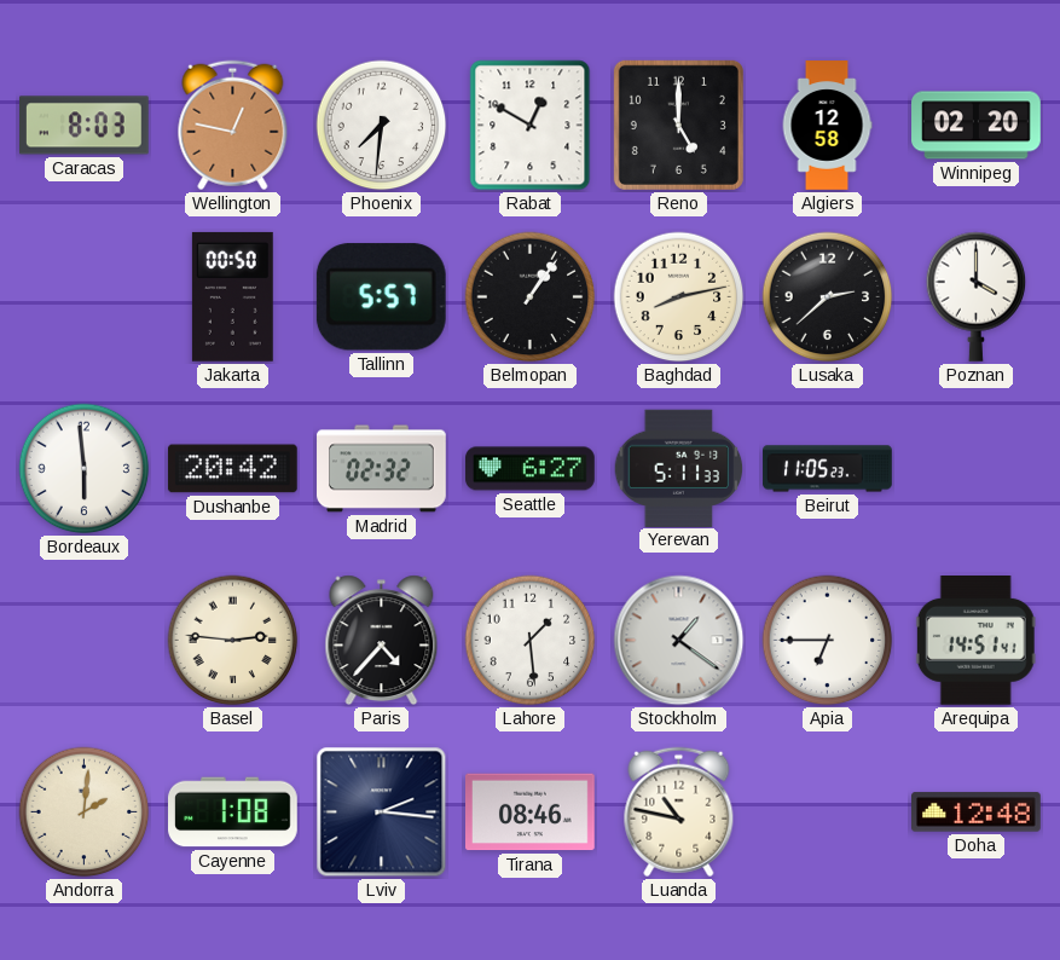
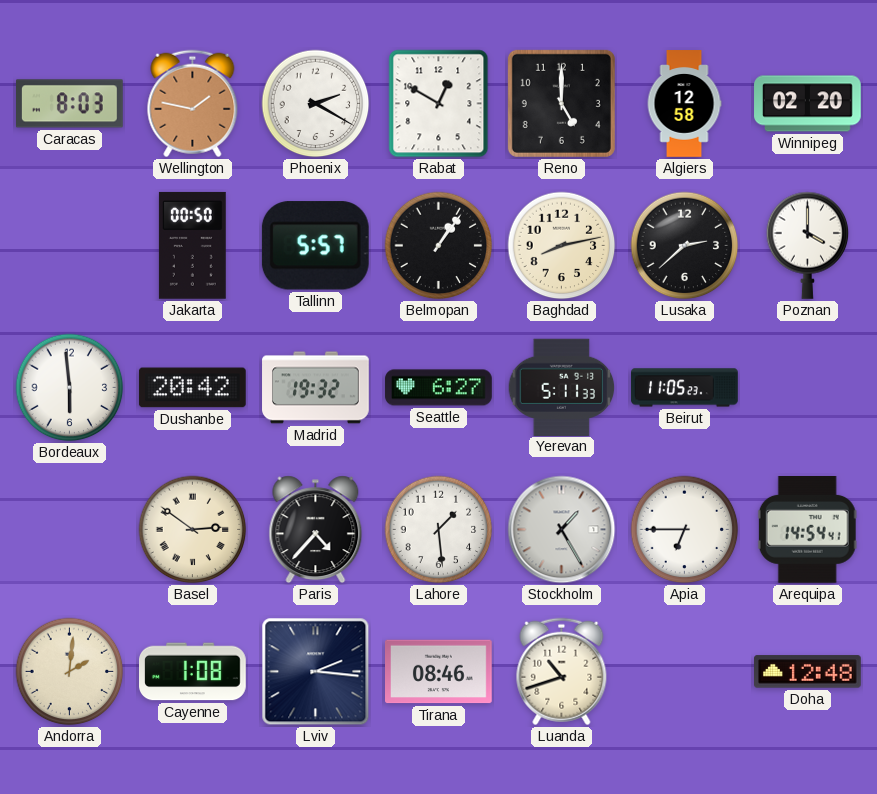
Wellington: 12:47 -> 1:47
Phoenix: 7:31 -> 2:20
Madrid: 02:32 -> 19:32
Basel: 2:46 -> 2:51
Stockholm: 1:21 -> 1:25
Arequipa: 14:51 -> 14:54
Luanda: 10:47 -> 10:42
